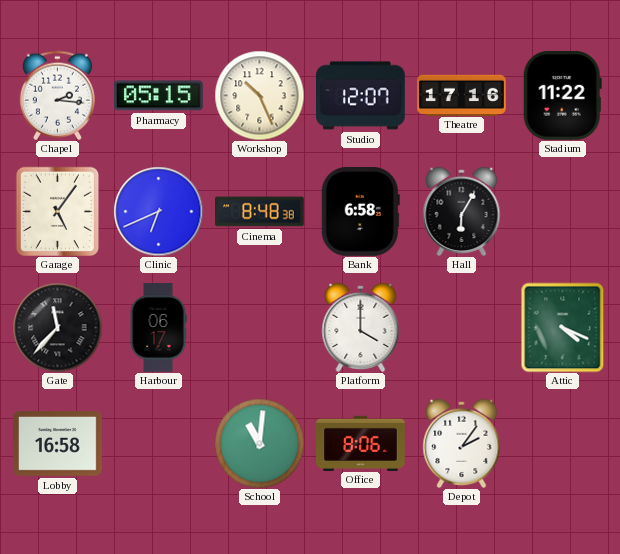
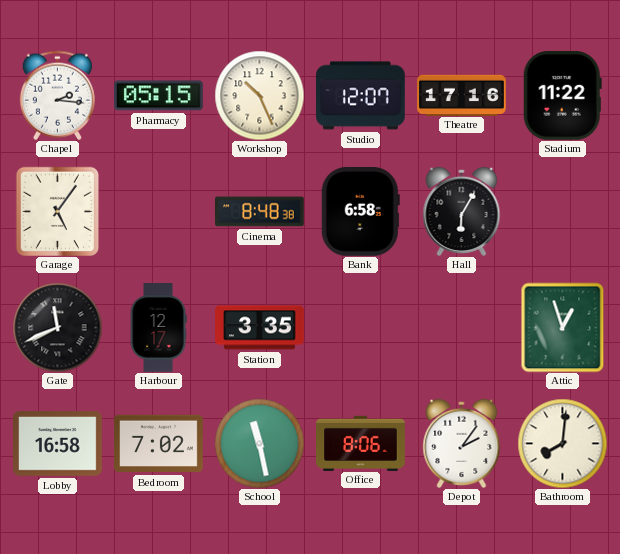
Clinic: 6:41 -> none
Gate: 11:37 -> 11:41
Harbour: 06:17 -> 12:17
Station: none -> 3:35
Platform: 4:00 -> none
Attic: 4:19 -> 12:57
Bedroom: none -> 7:02
School: 11:01 -> 11:28
Bathroom: none -> 8:01
